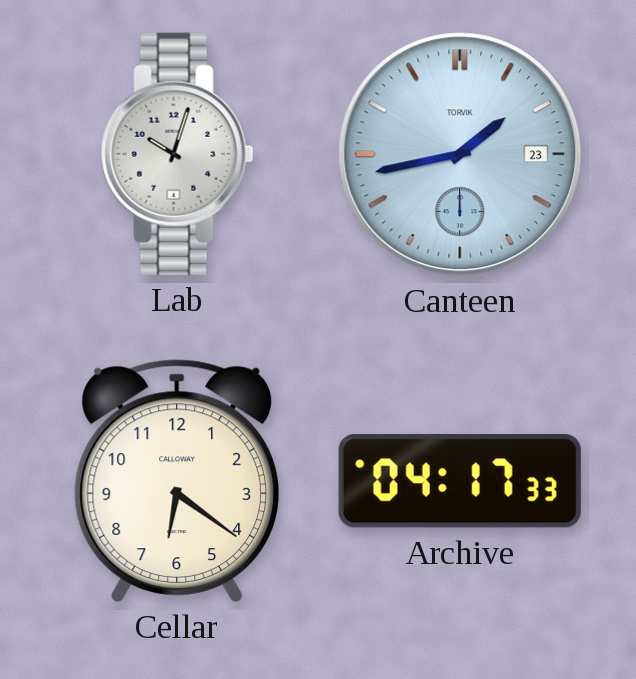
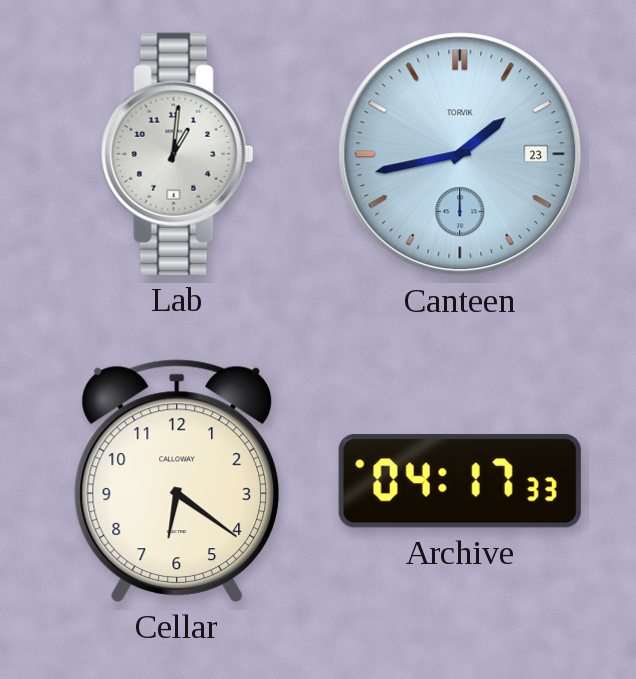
Lab: 10:03 -> 1:01
